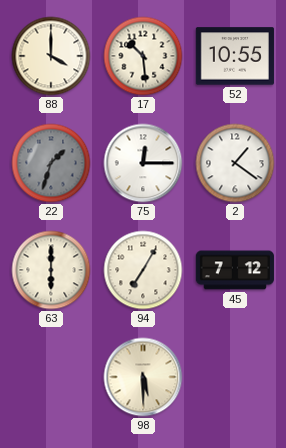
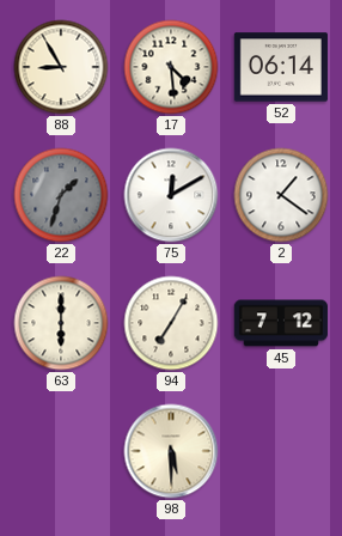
88: 4:00 -> 8:55
17: 10:29 -> 4:29
52: 10:55 -> 06:14
75: 12:15 -> 12:10
